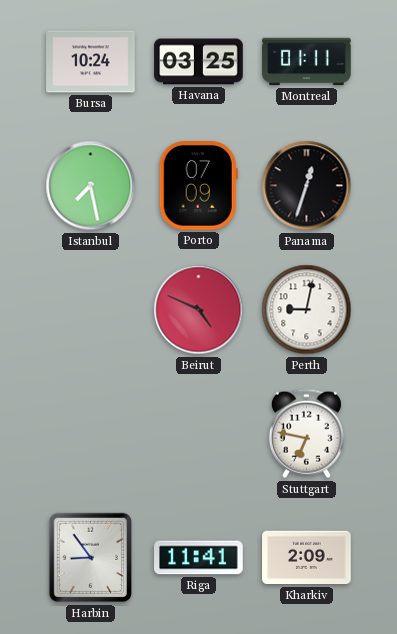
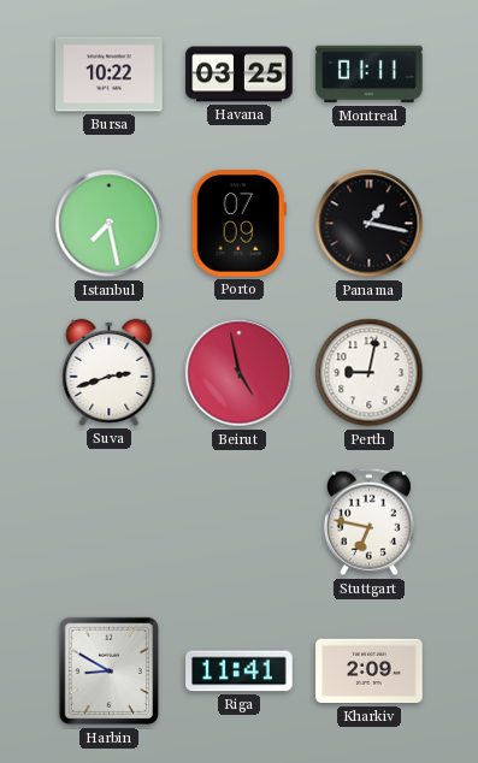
Bursa: 10:24 -> 10:22
Panama: 12:33 -> 1:17
Suva: none -> 2:42
Beirut: 4:49 -> 4:58
Harbin: 8:54 -> 8:50
